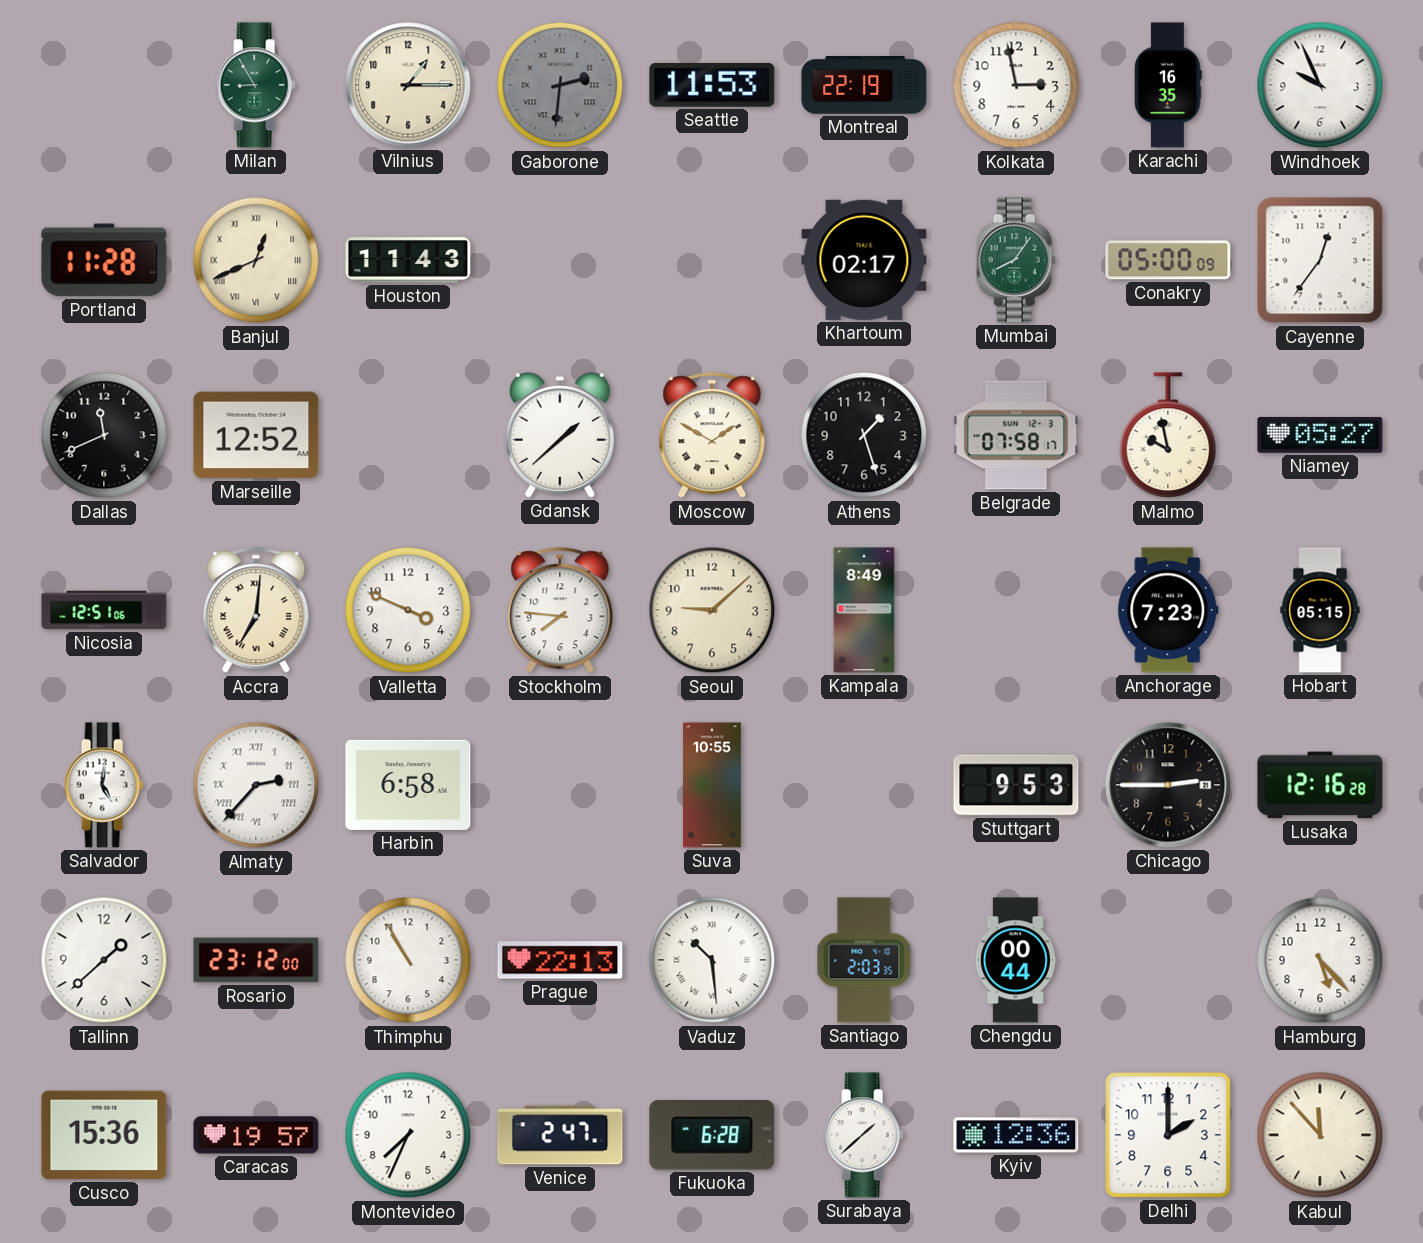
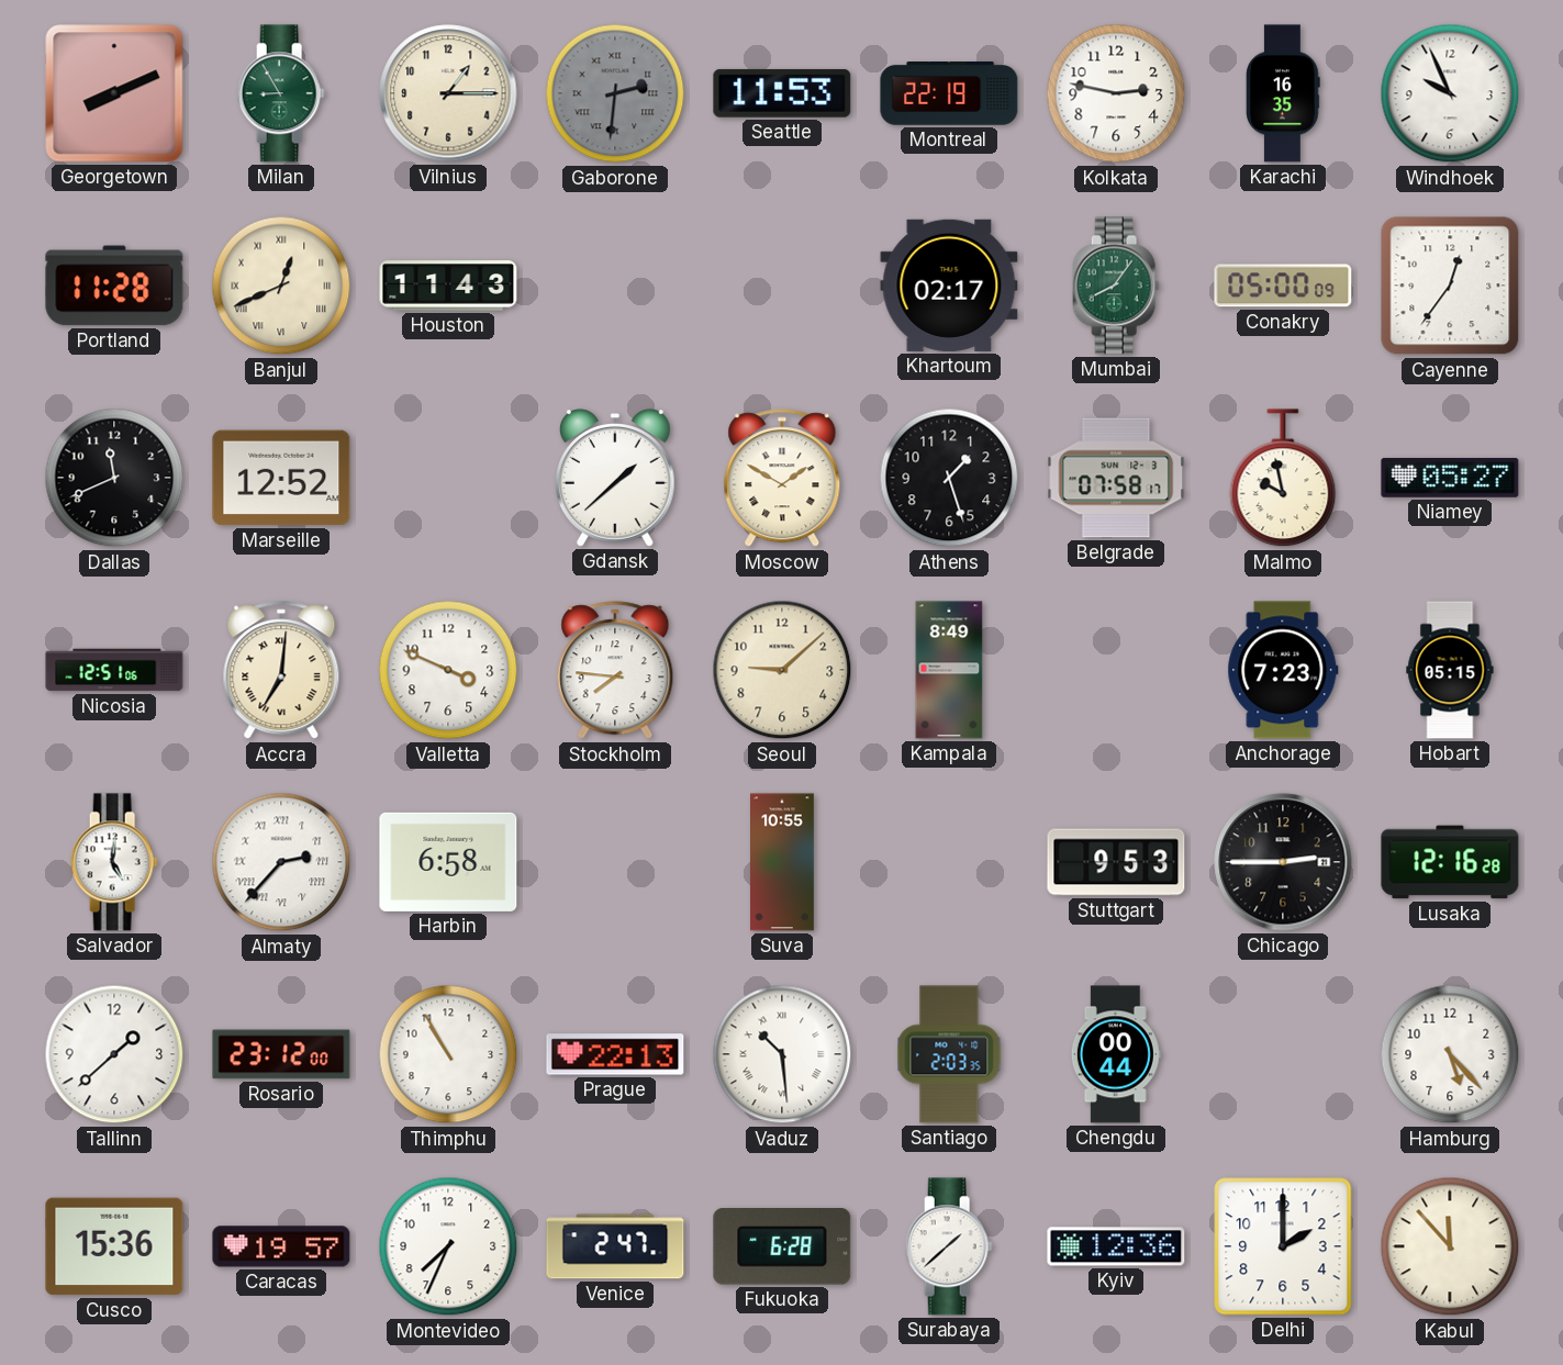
Georgetown: none -> 8:11
Kolkata: 2:58 -> 2:47
